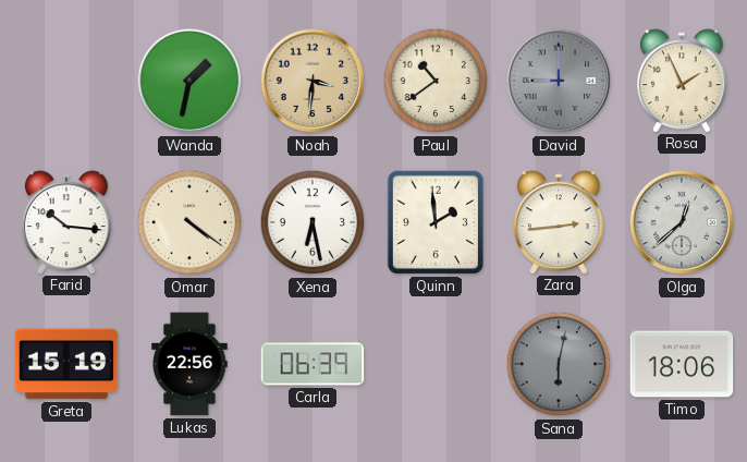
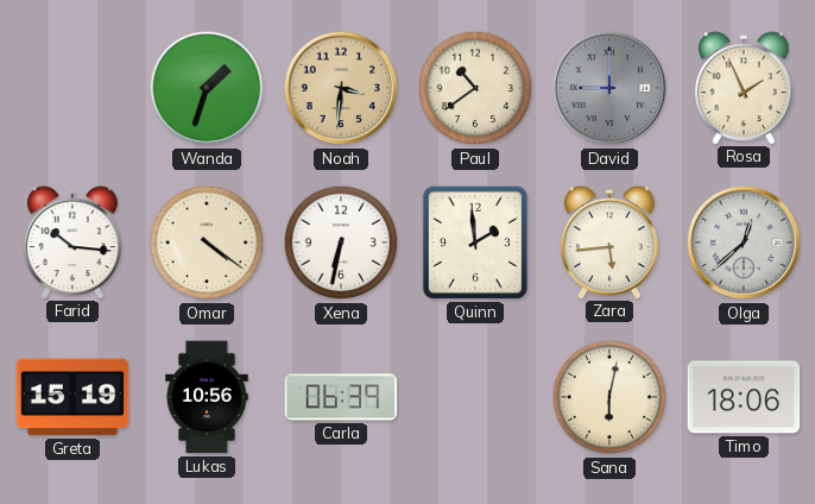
Wanda: 1:32 -> 1:33
Xena: 6:28 -> 6:32
Zara: 2:44 -> 5:44
Lukas: 22:56 -> 10:56
Sana dial: grey -> cream
